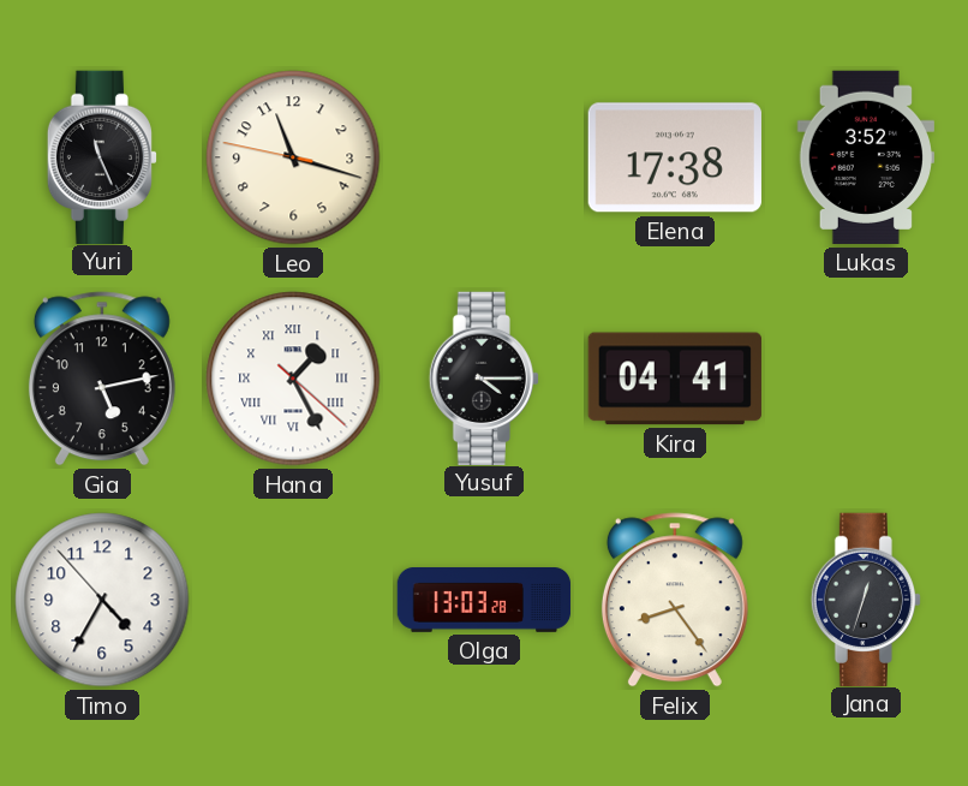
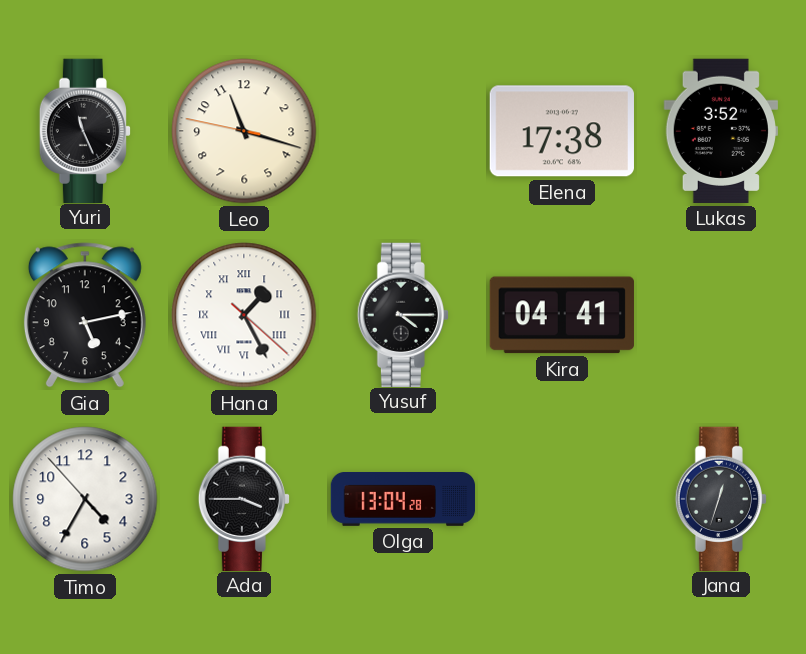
Ada: none -> 3:45
Olga: 13:03 -> 13:04
Felix: 8:24 -> none
